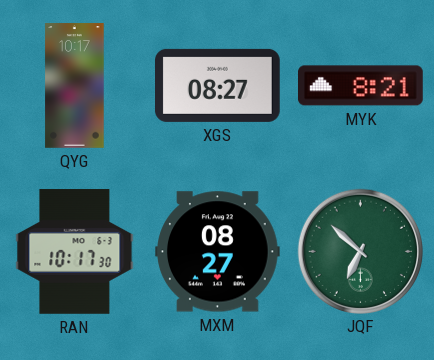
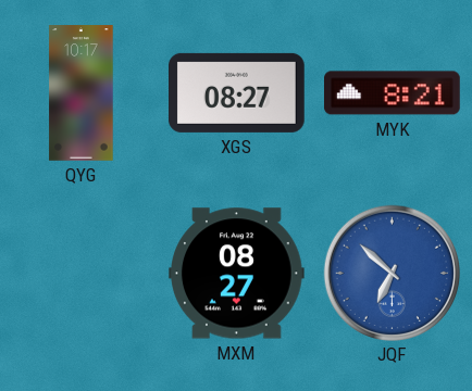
RAN: 10:17 -> none
JQF dial: green -> blue
